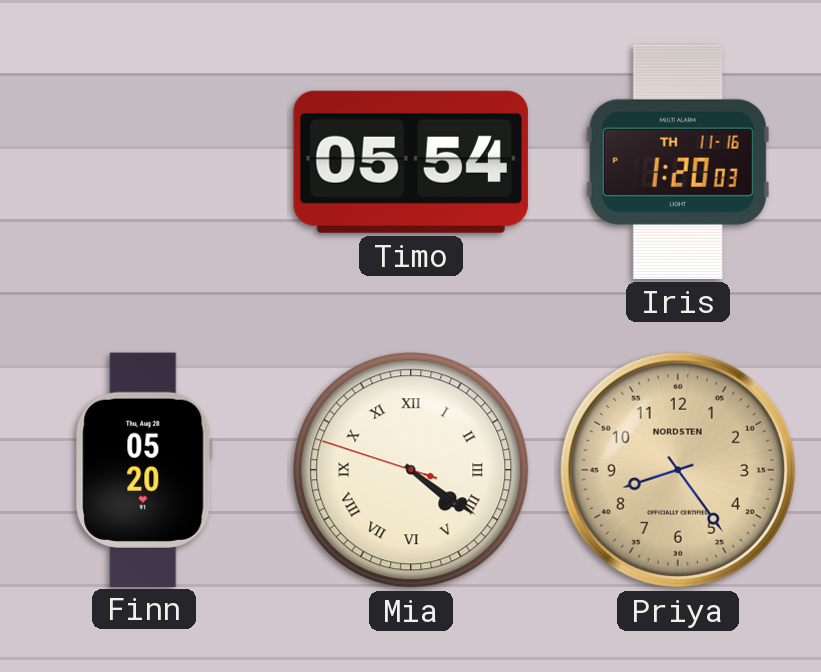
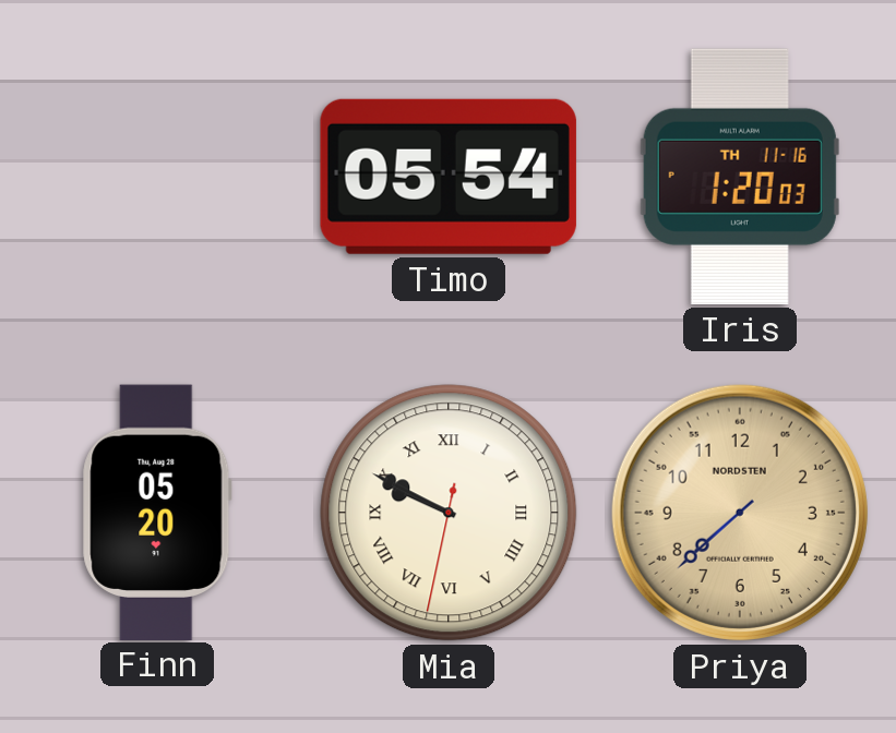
Mia: 4:20 -> 9:49
Priya: 8:24 -> 7:38
